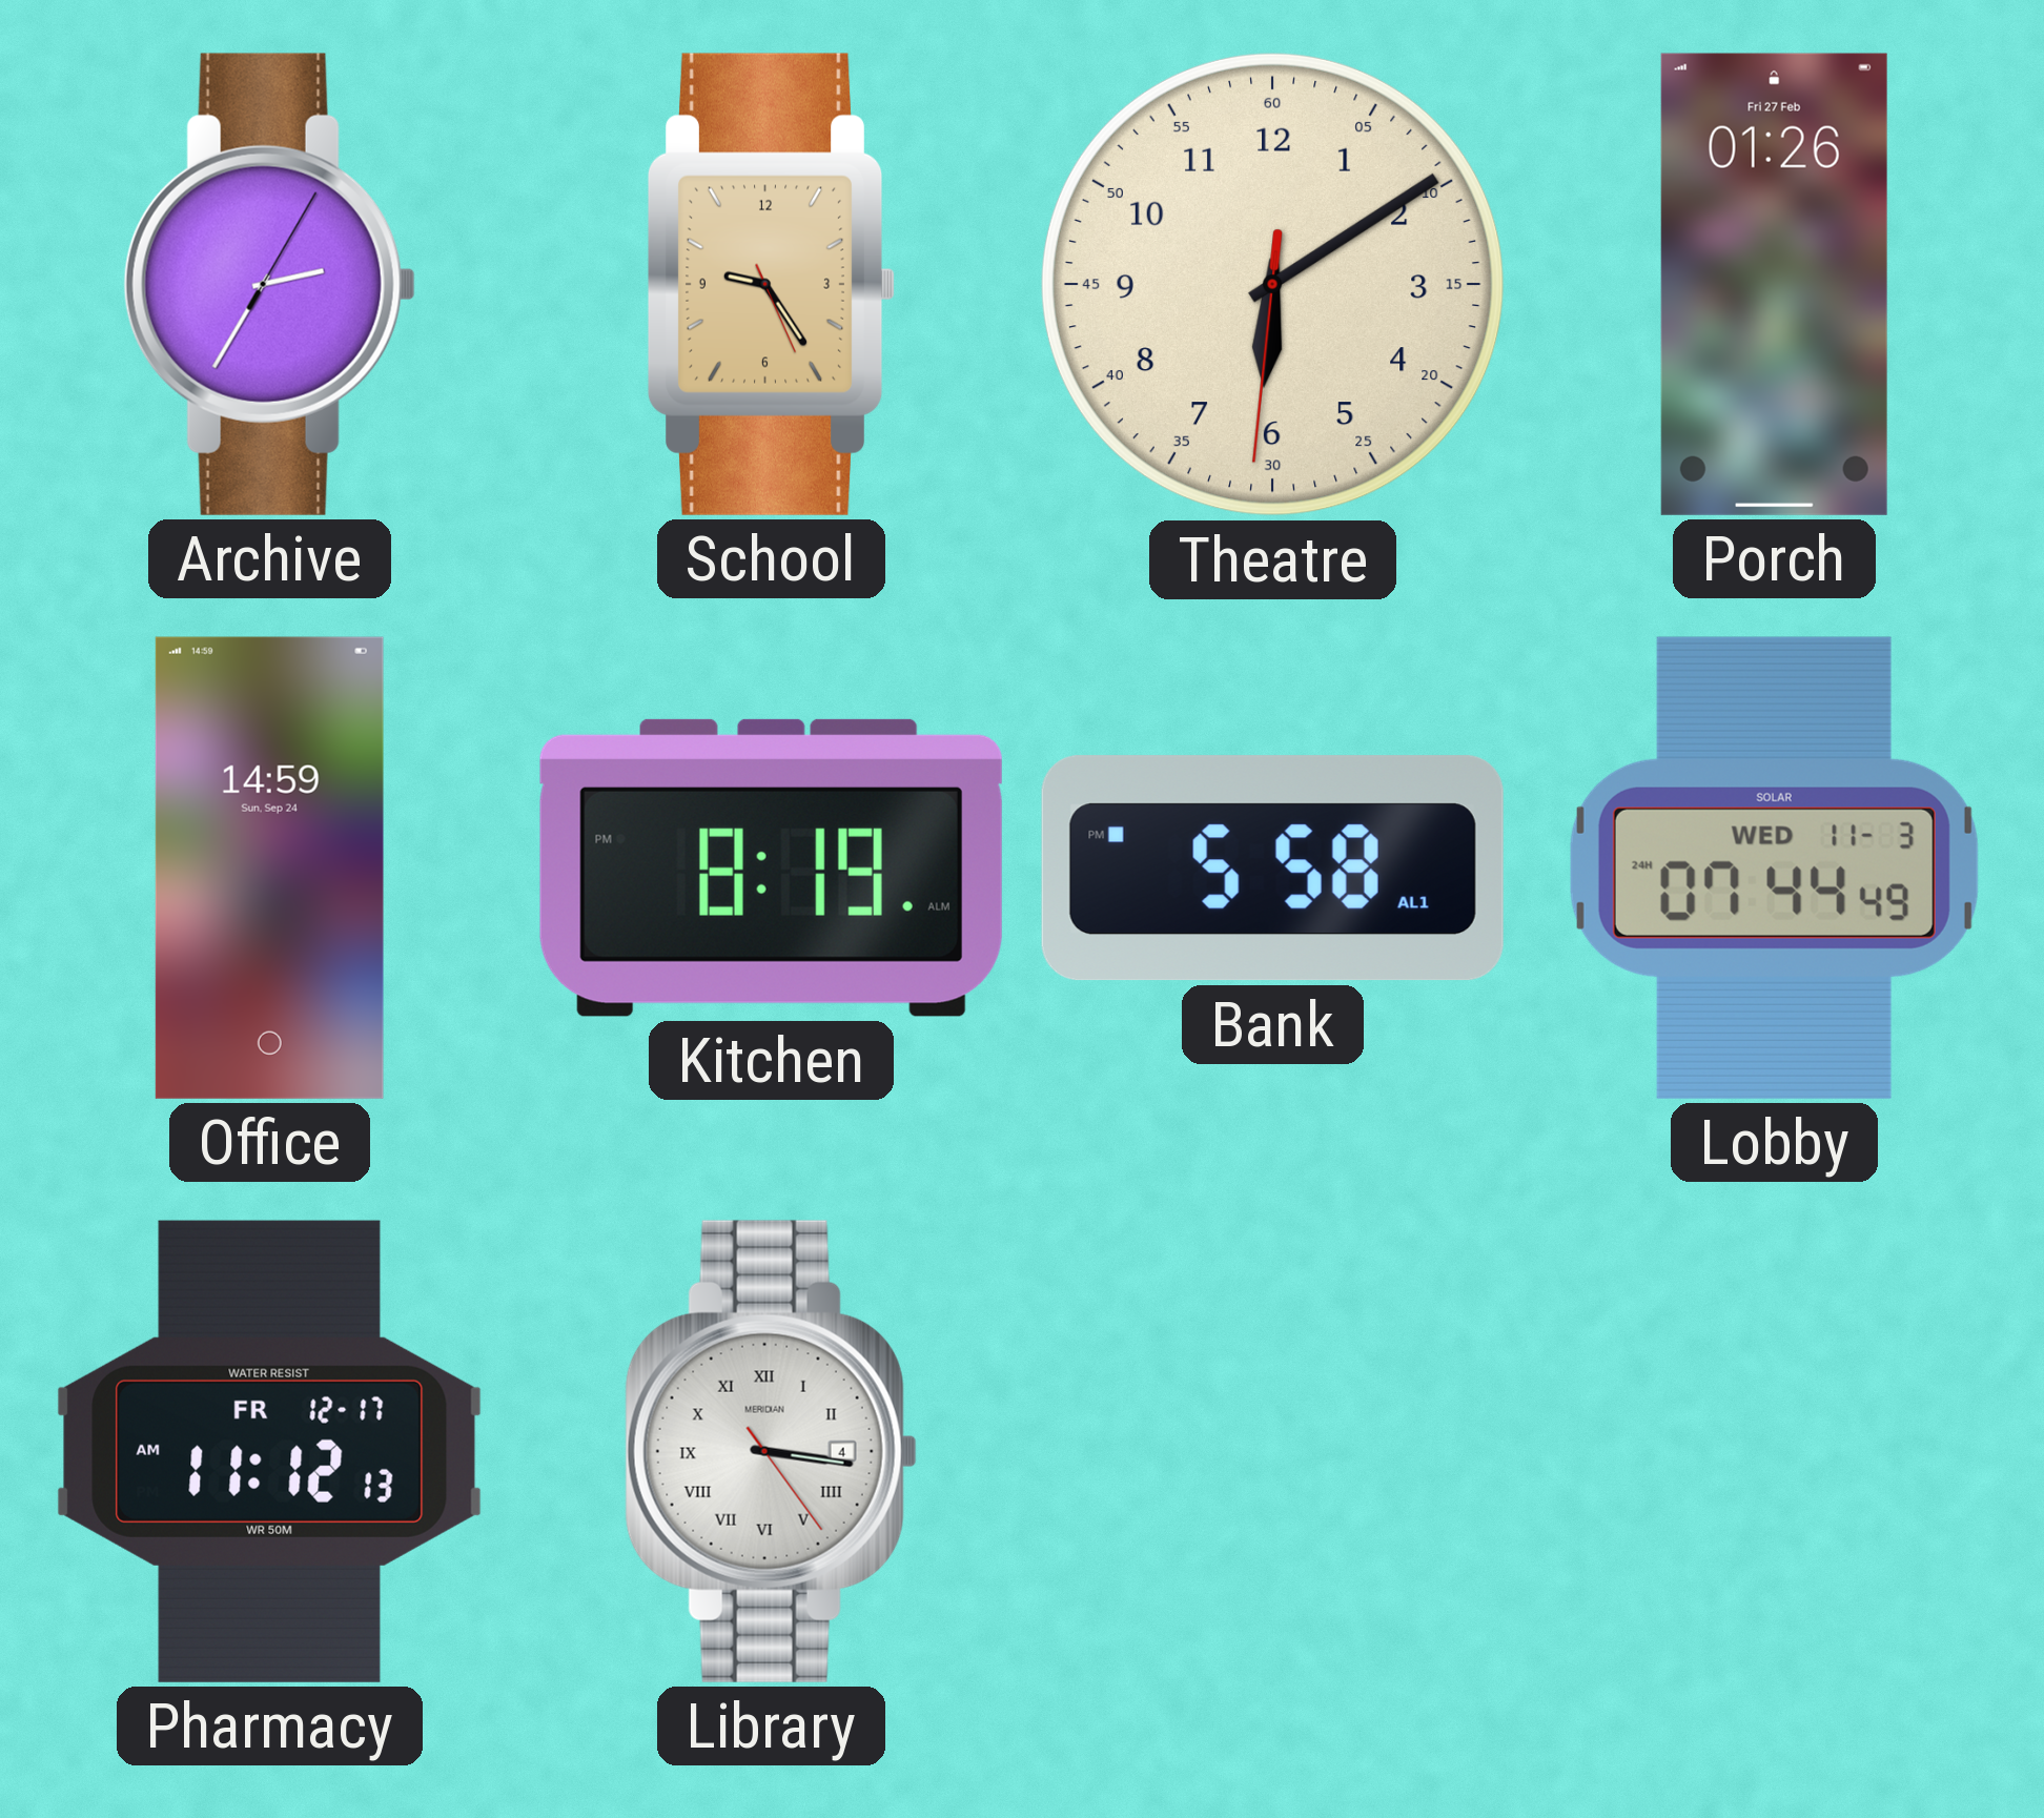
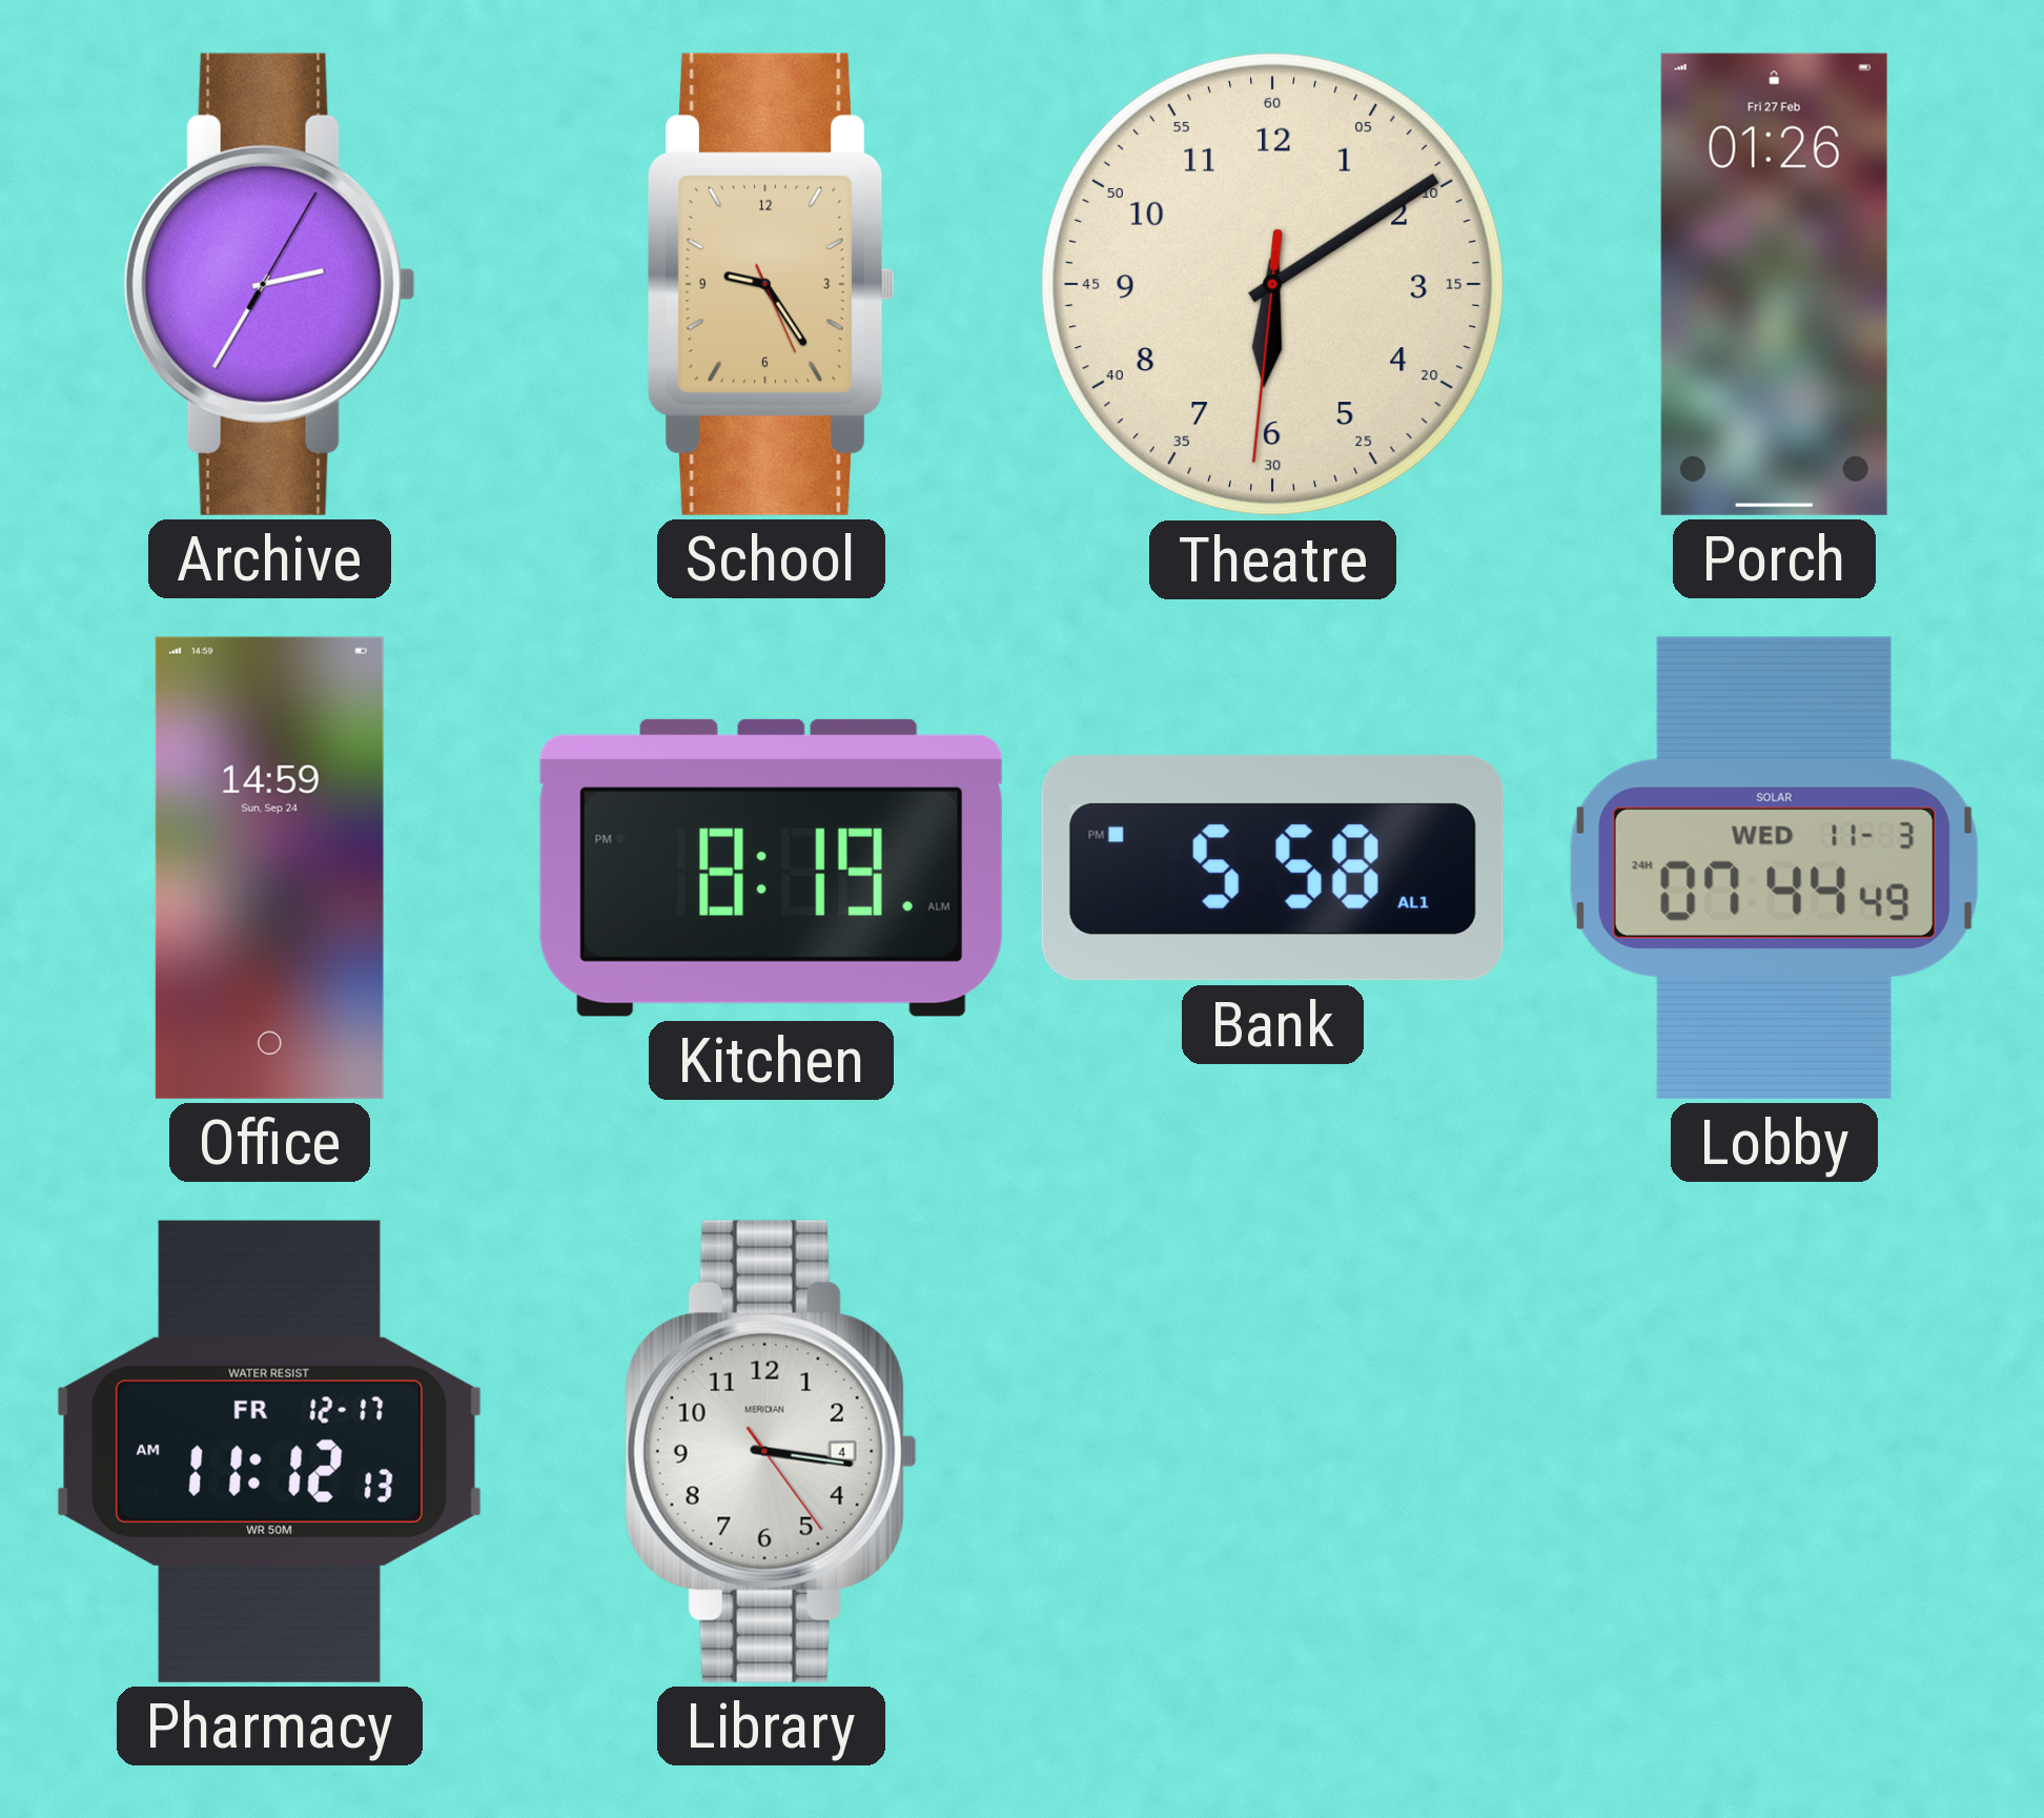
Library numerals: Roman -> Arabic
